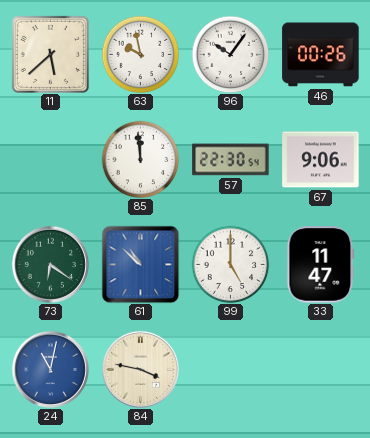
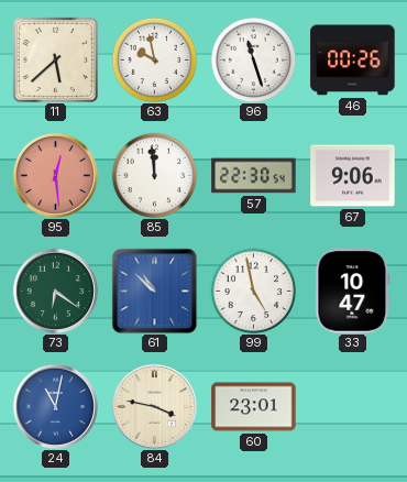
96: 10:06 -> 11:27
95: none -> 12:29
99: 5:00 -> 4:58
33: 11:47 -> 10:47
60: none -> 23:01
